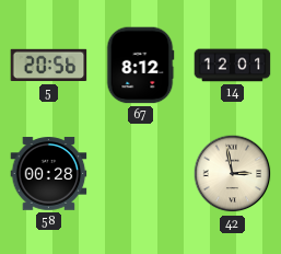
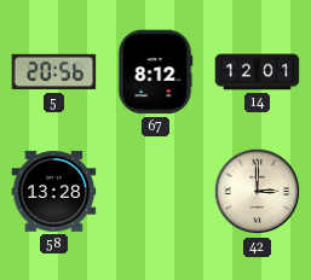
58: 00:28 -> 13:28
42: 2:58 -> 3:00
